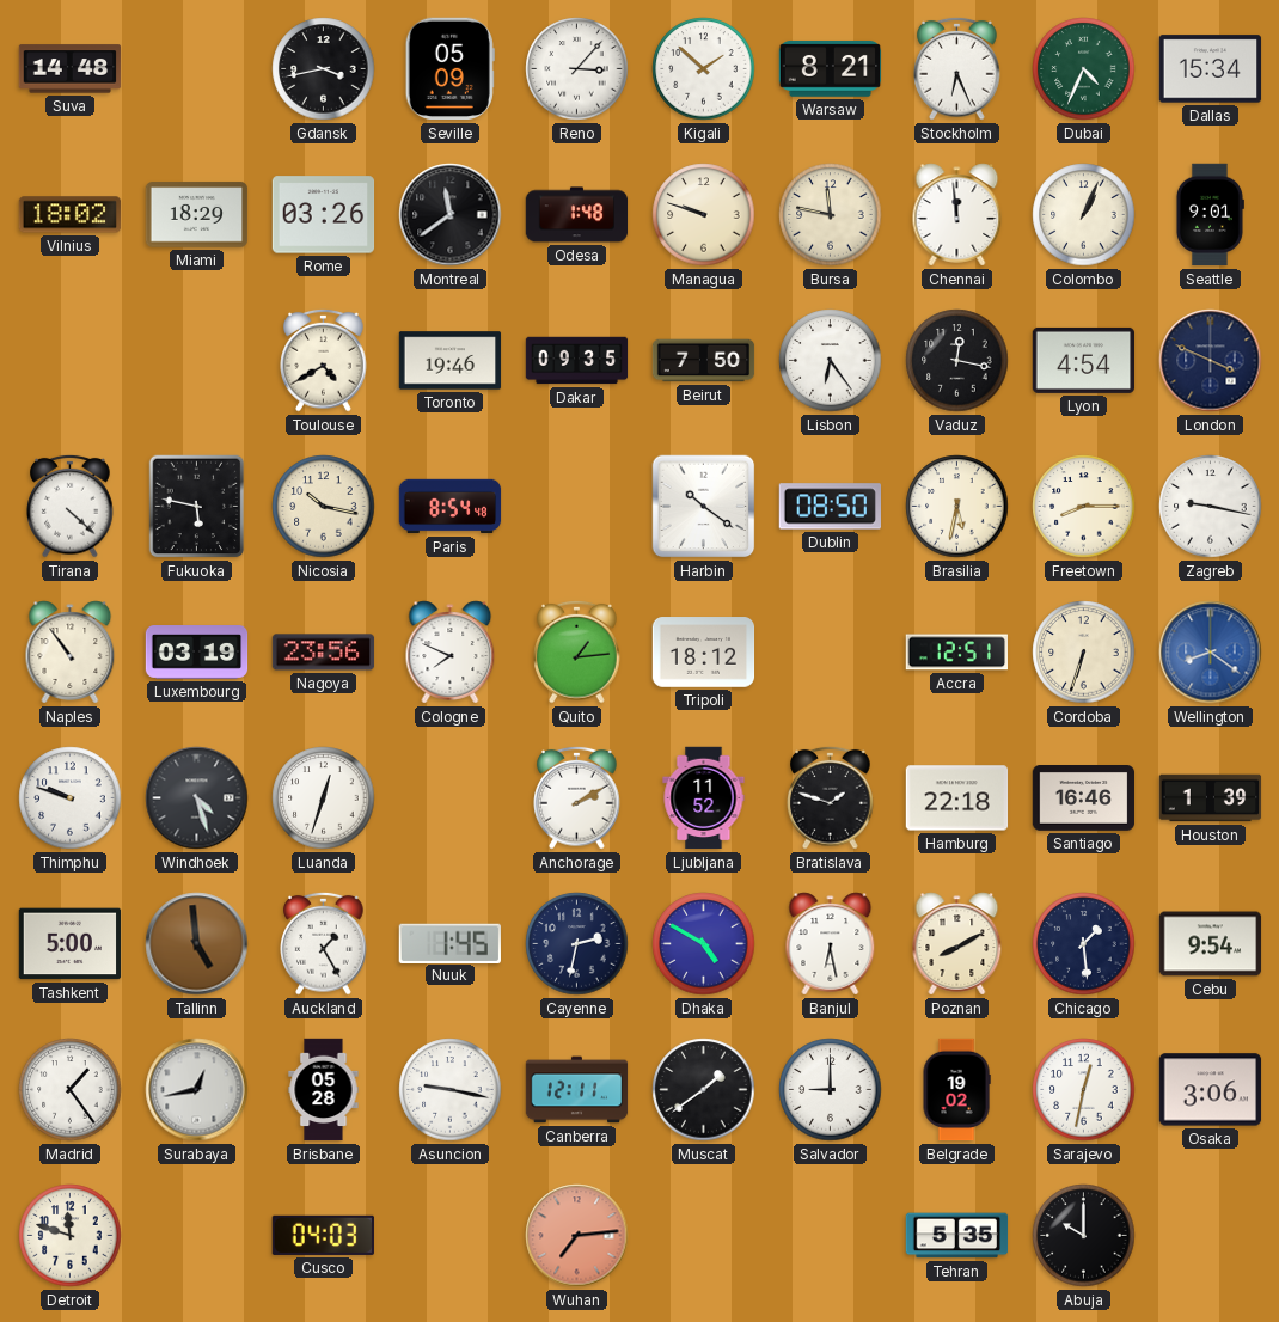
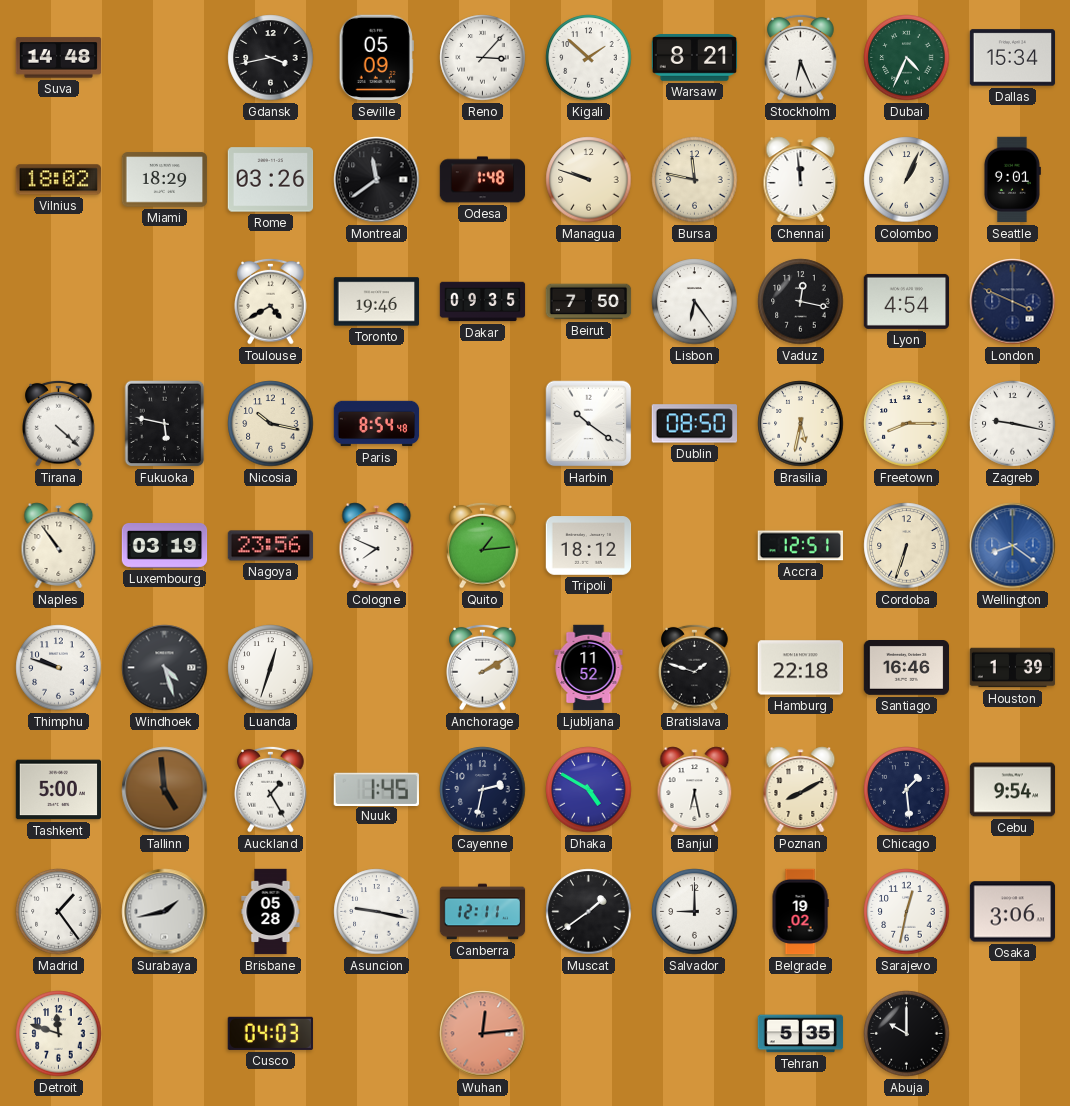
Surabaya: 12:43 -> 1:43
Wuhan: 7:14 -> 12:14
